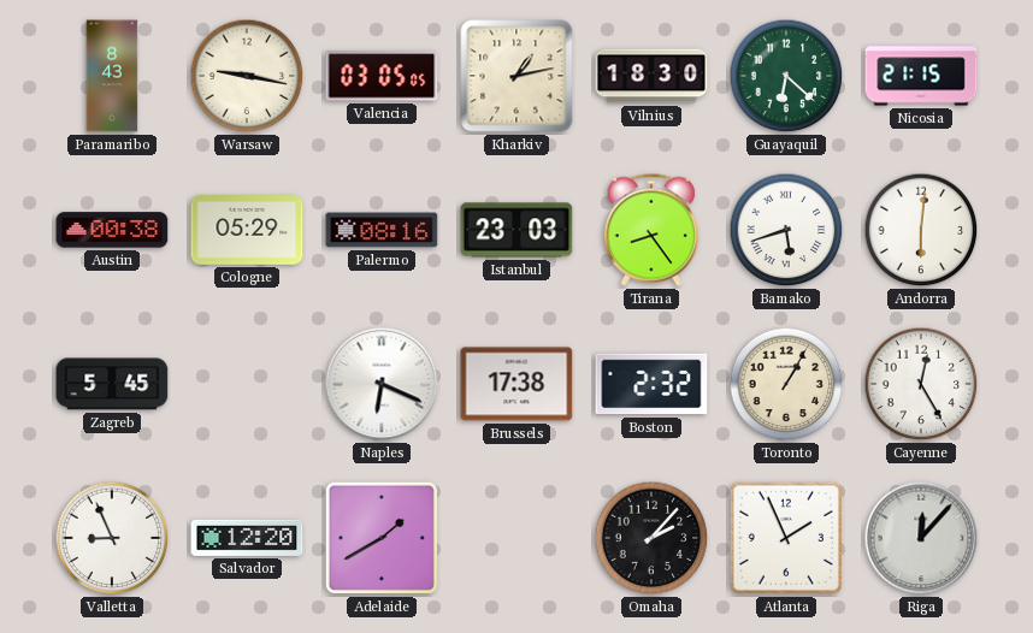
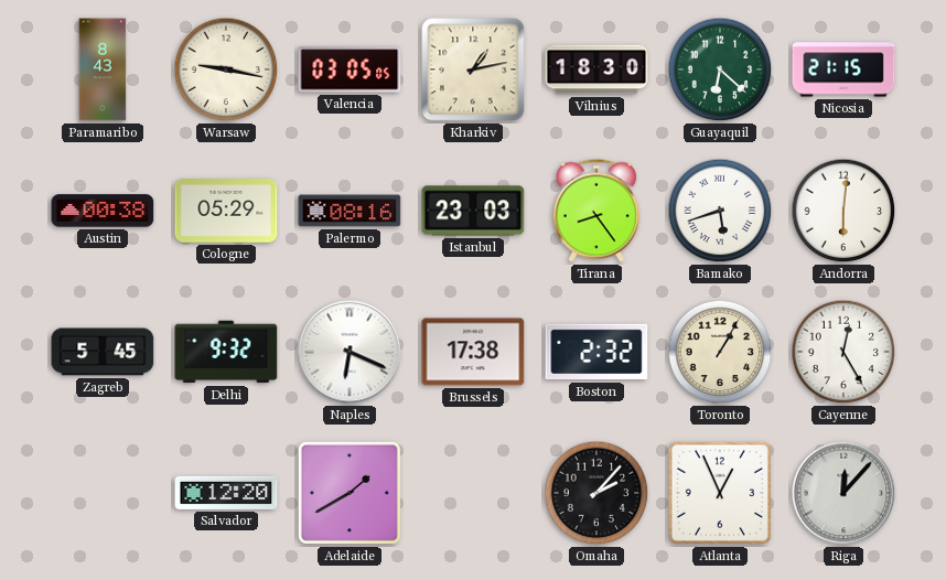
Delhi: none -> 9:32
Valletta: 8:56 -> none
Atlanta: 1:56 -> 12:56
